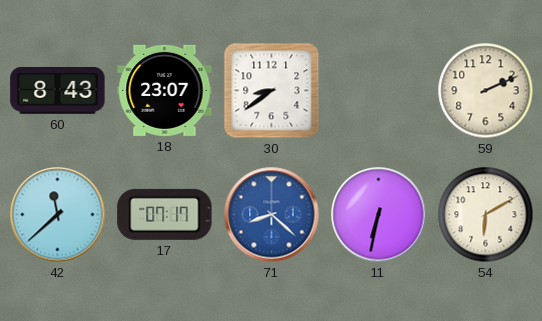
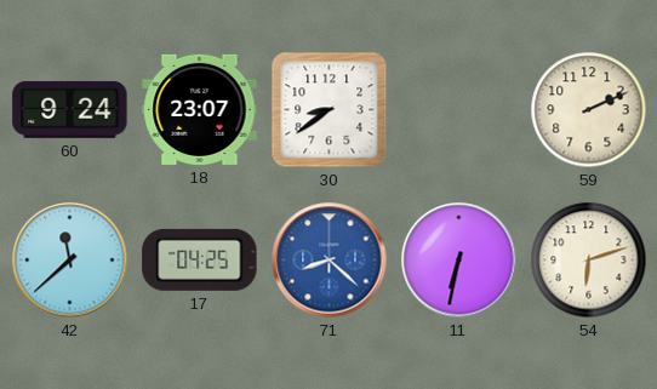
60: 8:43 -> 9:24
17: 07:17 -> 04:25
54: 6:10 -> 6:12
